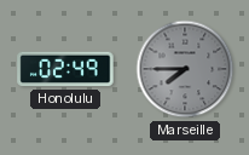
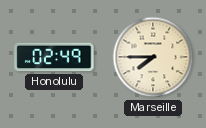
Marseille dial: grey -> cream
